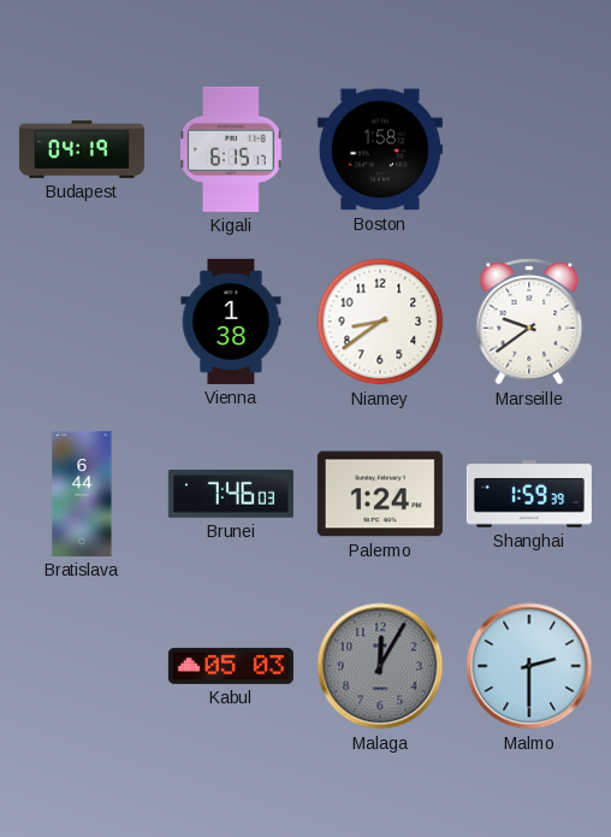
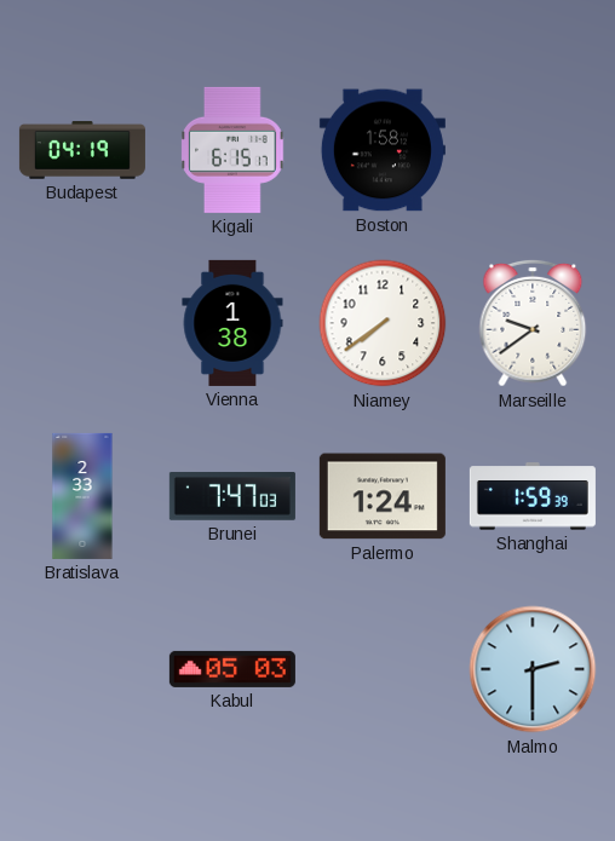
Niamey: 8:39 -> 7:39
Bratislava: 6:44 -> 2:33
Brunei: 7:46 -> 7:47
Malaga: 12:05 -> none
